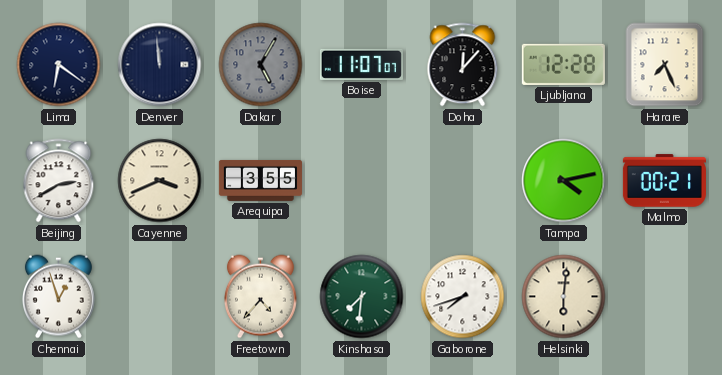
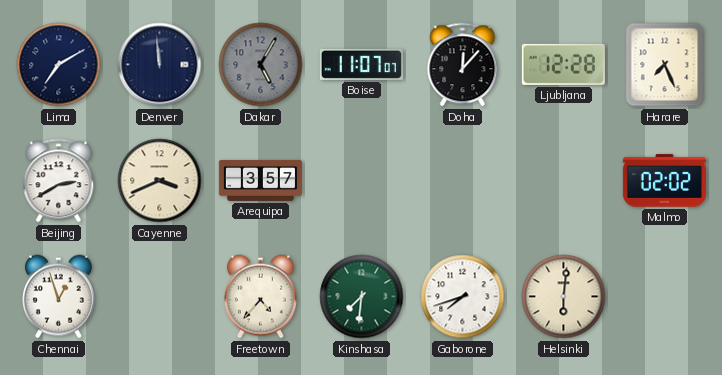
Lima: 6:21 -> 7:10
Arequipa: 3:55 -> 3:57
Tampa: 4:13 -> none
Malmo: 00:21 -> 02:02
